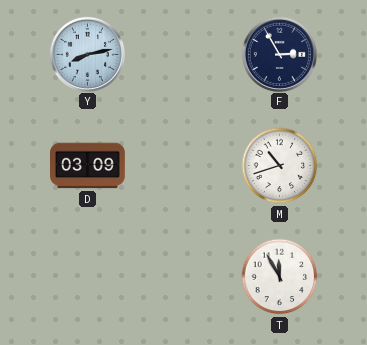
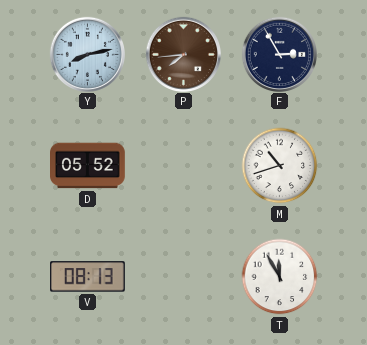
P: none -> 7:44
D: 03:09 -> 05:52
V: none -> 08:13
